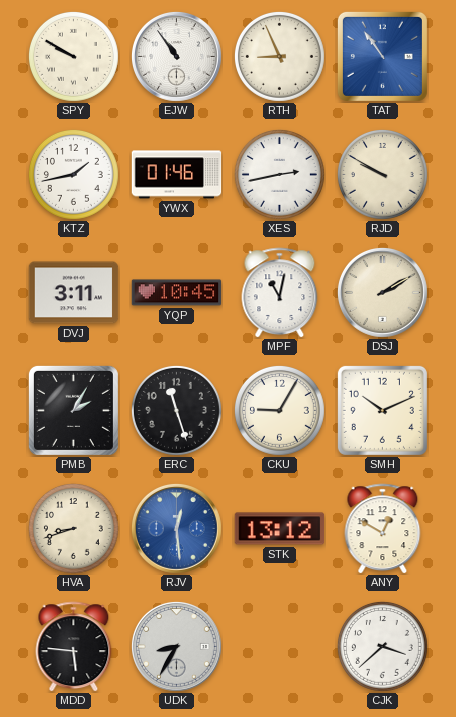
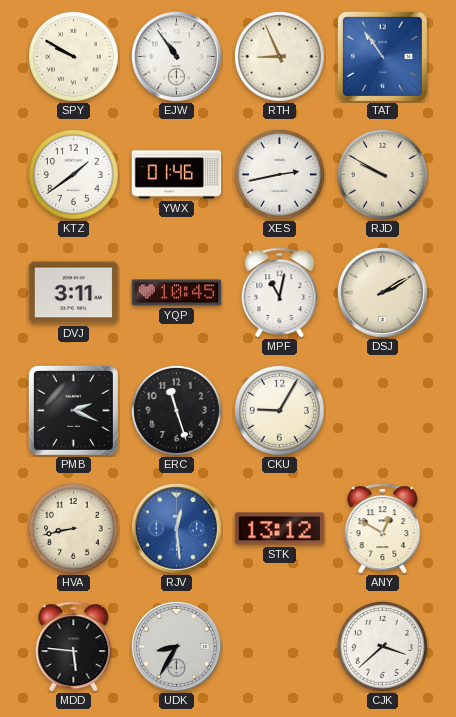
KTZ: 1:43 -> 1:39
PMB: 2:05 -> 2:19
SMH: 10:11 -> none
HVA: 8:42 -> 8:43
